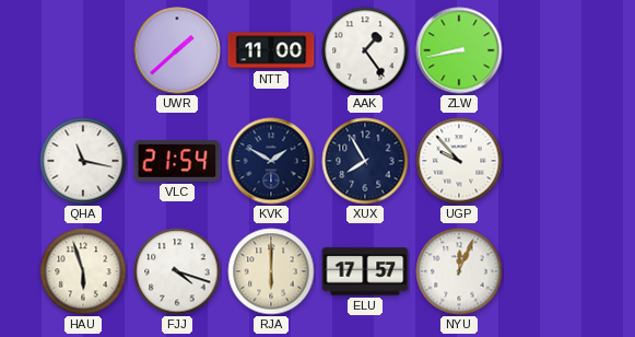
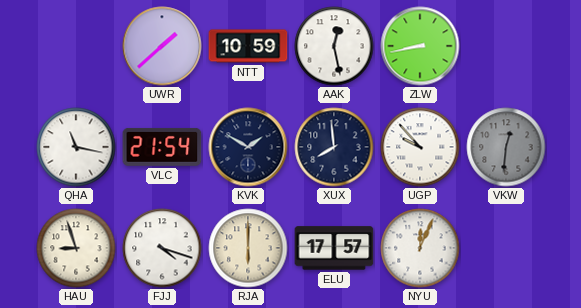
NTT: 11:00 -> 10:59
AAK: 1:24 -> 12:28
XUX: 7:55 -> 7:59
VKW: none -> 12:31
HAU: 5:57 -> 8:57
